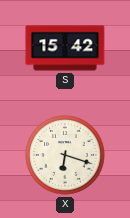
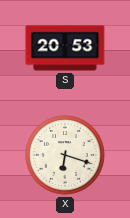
S: 15:42 -> 20:53
